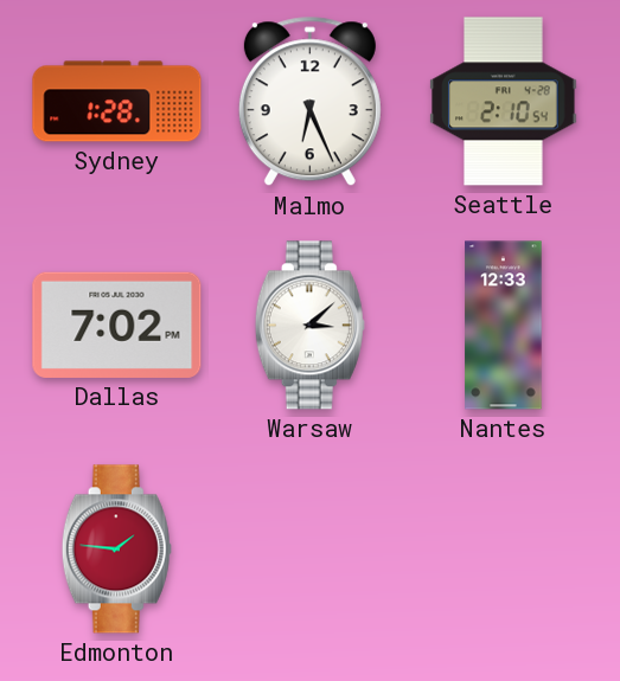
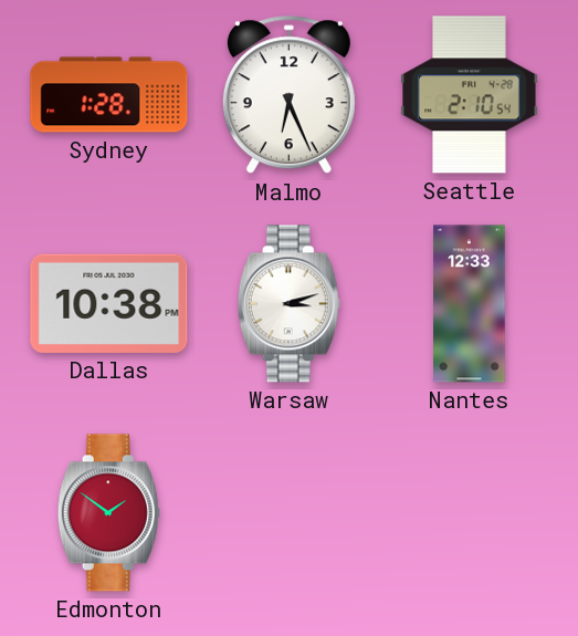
Dallas: 7:02 -> 10:38
Warsaw: 3:08 -> 3:12
Edmonton: 1:46 -> 1:51
